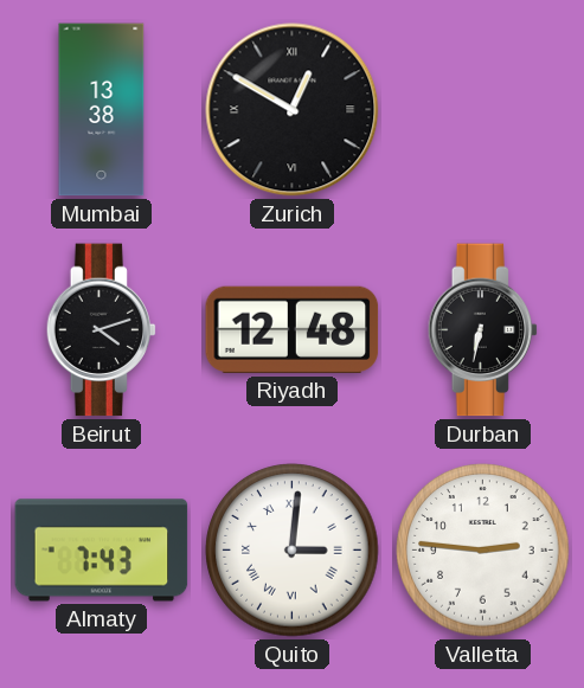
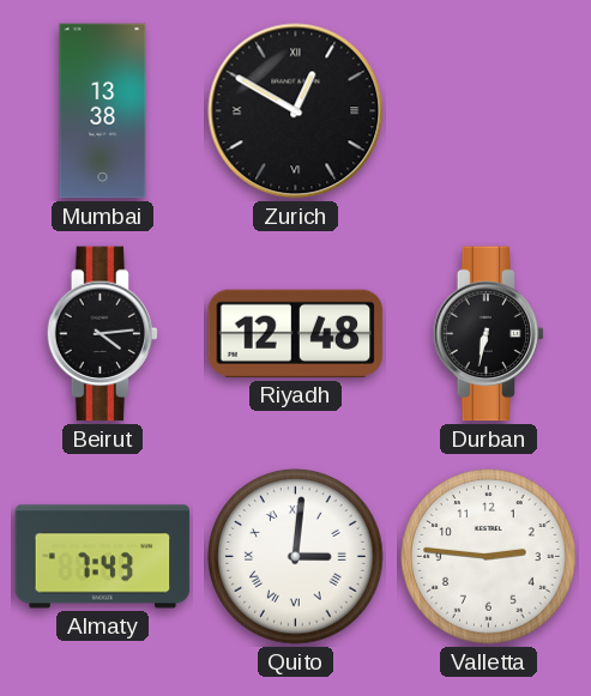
Beirut: 4:12 -> 4:14
